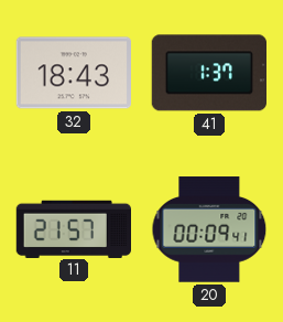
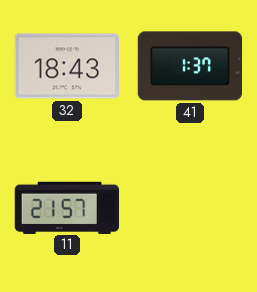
20: 00:09 -> none
